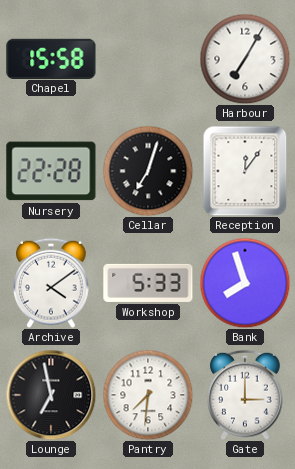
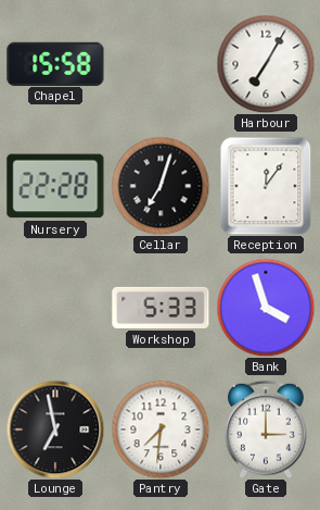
Archive: 4:09 -> none
Bank: 7:57 -> 3:57
